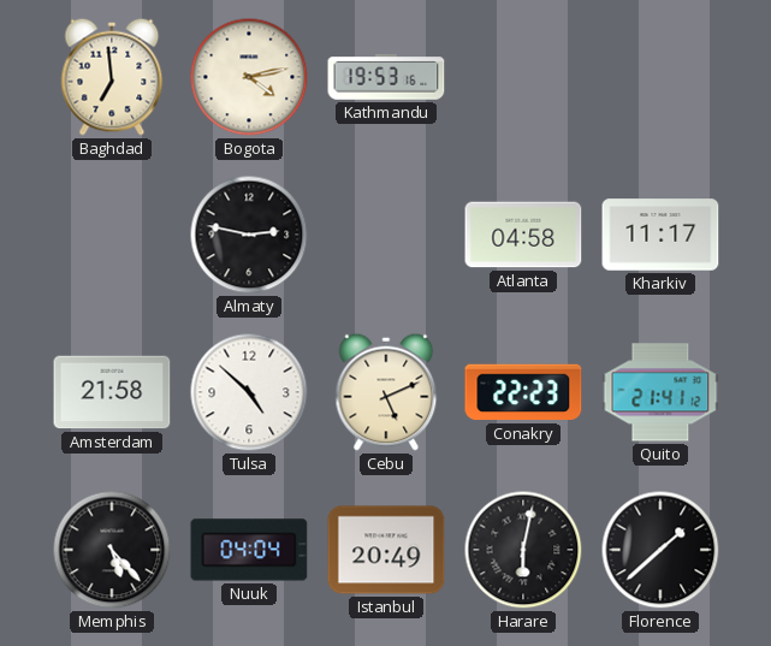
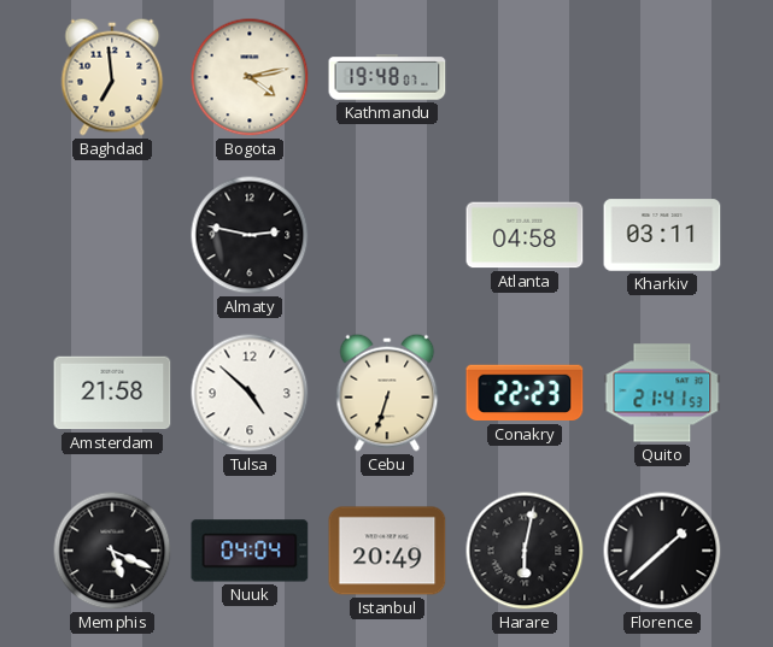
Kathmandu: 19:53 -> 19:48
Kharkiv: 11:17 -> 03:11
Cebu: 5:11 -> 6:33
Quito: 21:41:12 -> 21:41:53
Memphis: 5:23 -> 5:19
